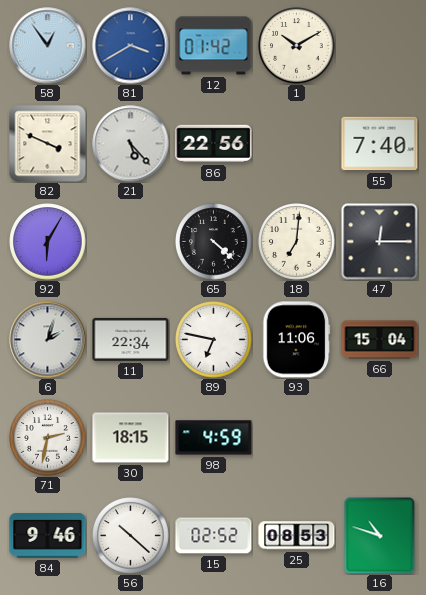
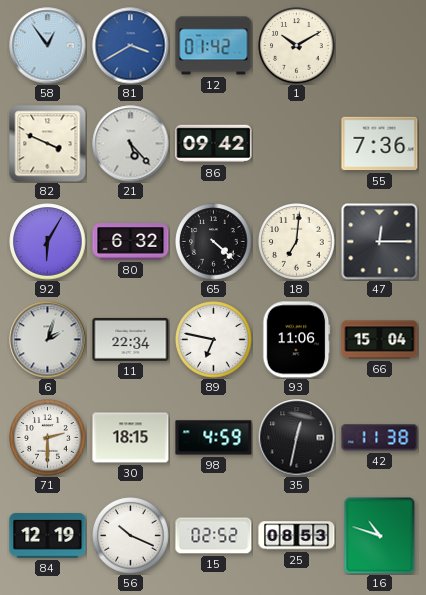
86: 22:56 -> 09:42
55: 7:40 -> 7:36
80: none -> 6:32
71: 2:32 -> 2:30
35: none -> 12:32
42: none -> 11:38
84: 9:46 -> 12:19
56: 10:22 -> 10:19
